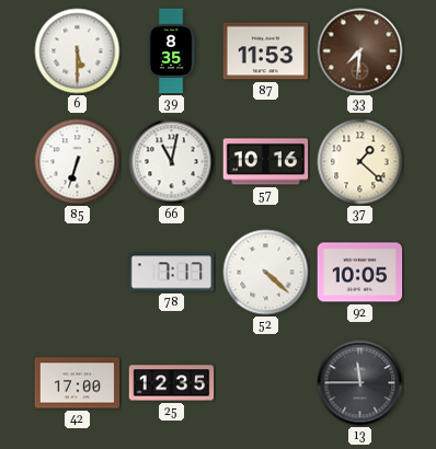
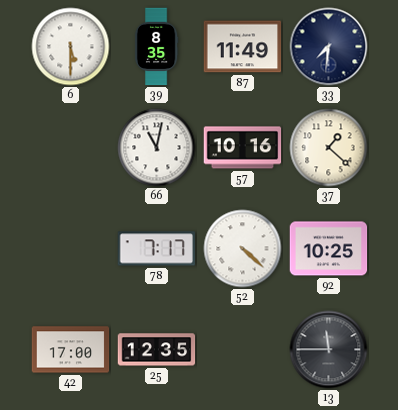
87: 11:53 -> 11:49
33 dial: brown -> navy
85: 6:33 -> none
92: 10:05 -> 10:25
